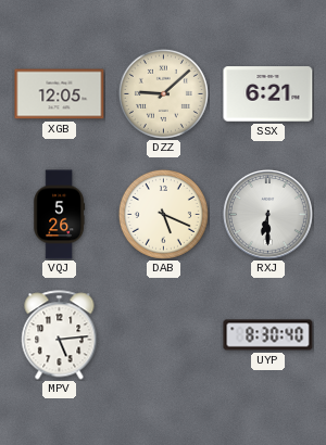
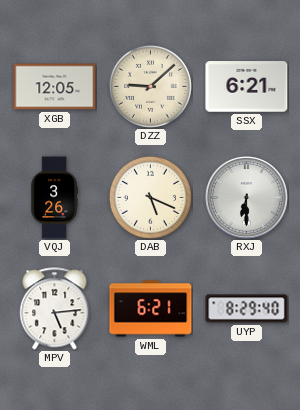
VQJ: 5:26 -> 3:26
WML: none -> 6:21
UYP: 8:30 -> 8:29
